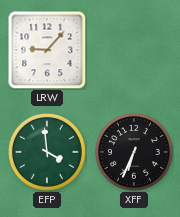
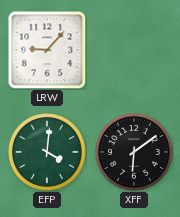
EFP: 3:59 -> 4:01
XFF: 6:34 -> 6:09
